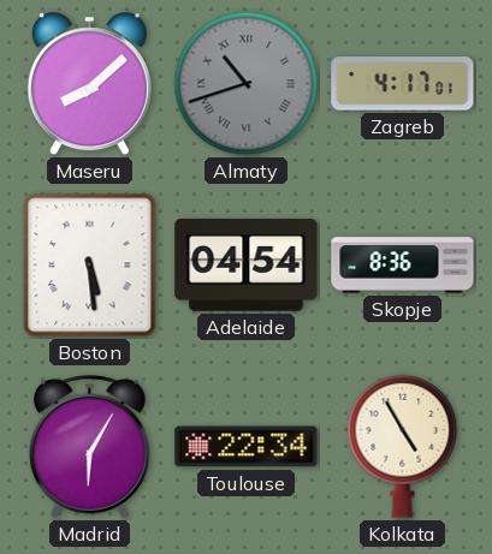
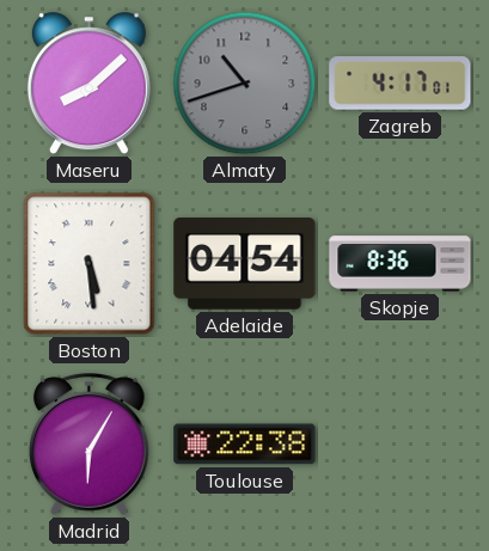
Almaty numerals: Roman -> Arabic
Toulouse: 22:34 -> 22:38
Kolkata: 4:55 -> none
